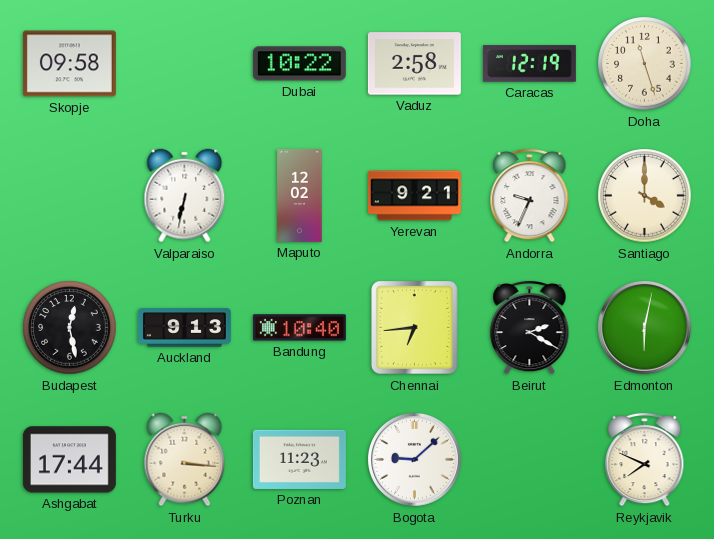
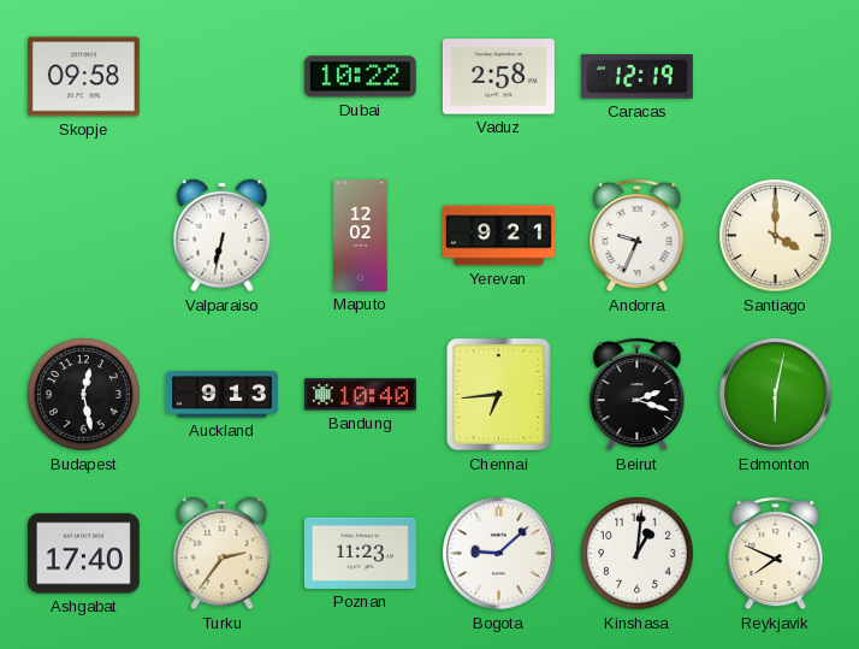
Doha: 11:27 -> none
Beirut: 2:20 -> 2:18
Ashgabat: 17:44 -> 17:40
Turku: 3:16 -> 2:36
Kinshasa: none -> 1:01
